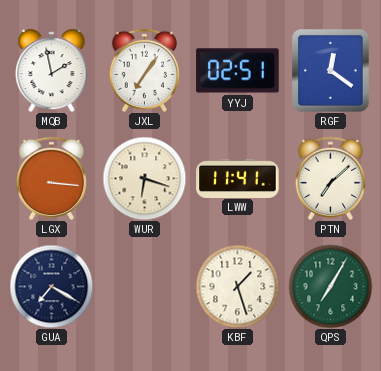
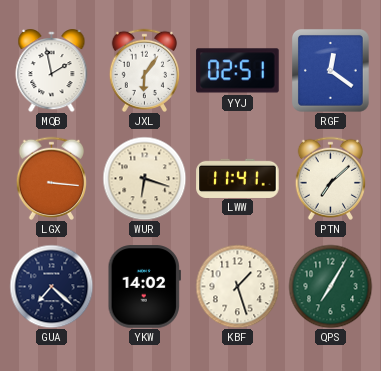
JXL: 7:06 -> 6:06
GUA: 7:20 -> 7:22
YKW: none -> 14:02
